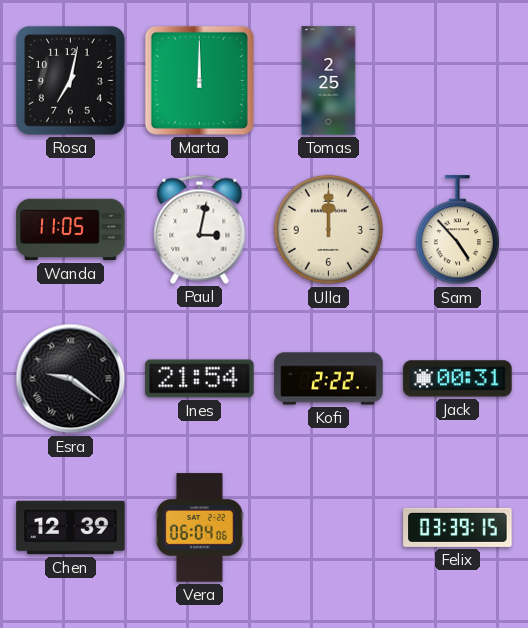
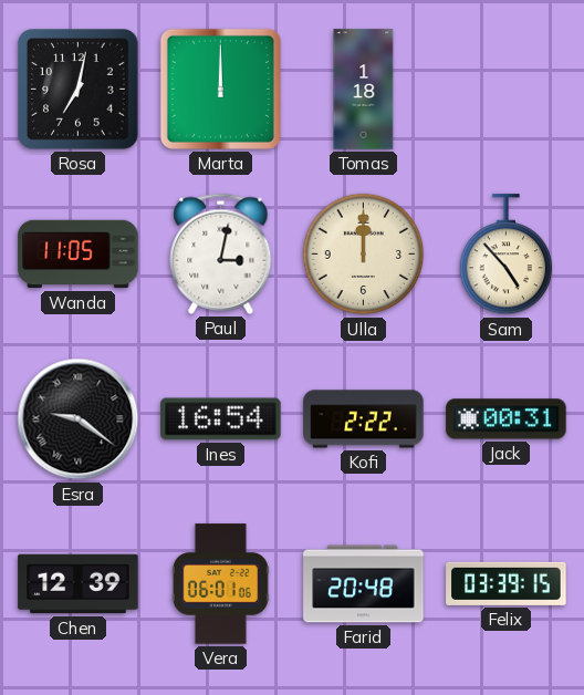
Tomas: 2:25 -> 1:18
Ines: 21:54 -> 16:54
Vera: 06:04 -> 06:01
Farid: none -> 20:48
